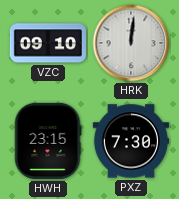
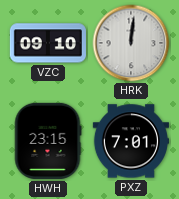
PXZ: 7:30 -> 7:01
